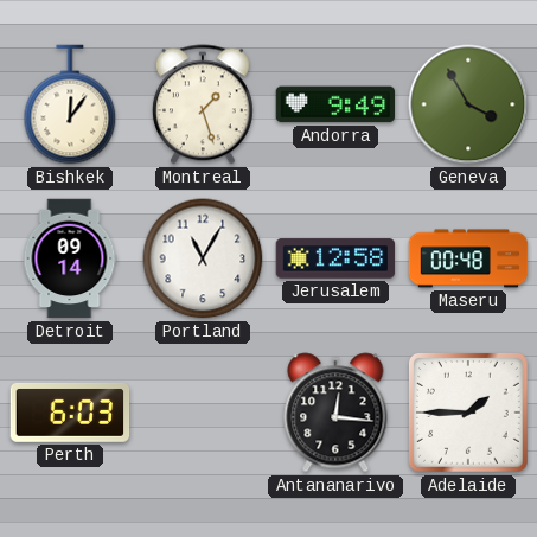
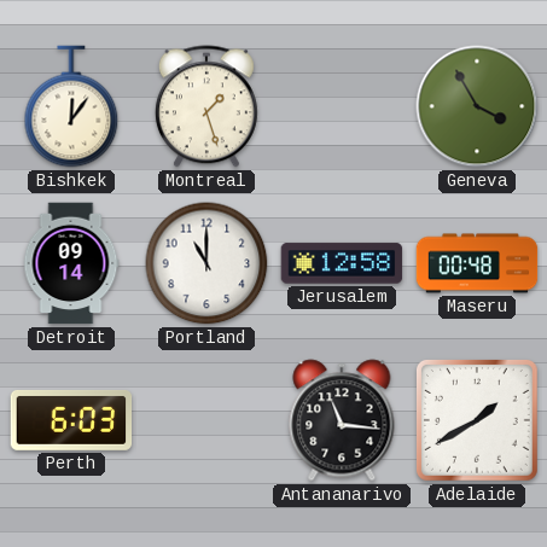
Andorra: 9:49 -> none
Portland: 11:05 -> 11:00
Antananarivo: 12:16 -> 11:16
Adelaide: 1:45 -> 1:40
